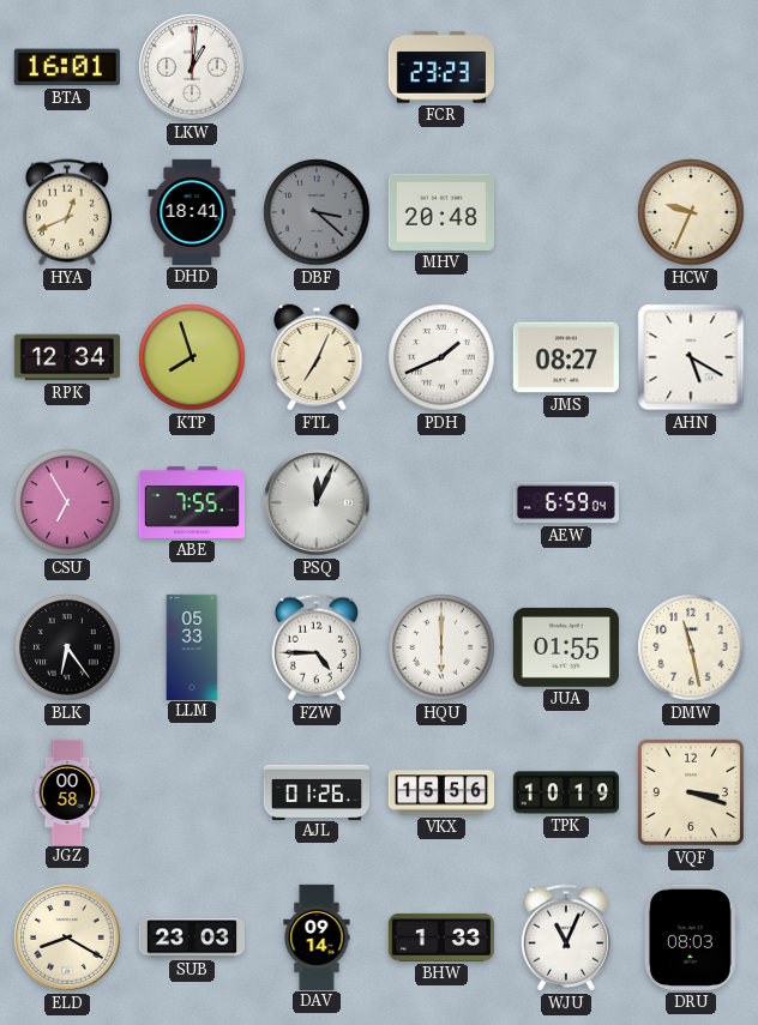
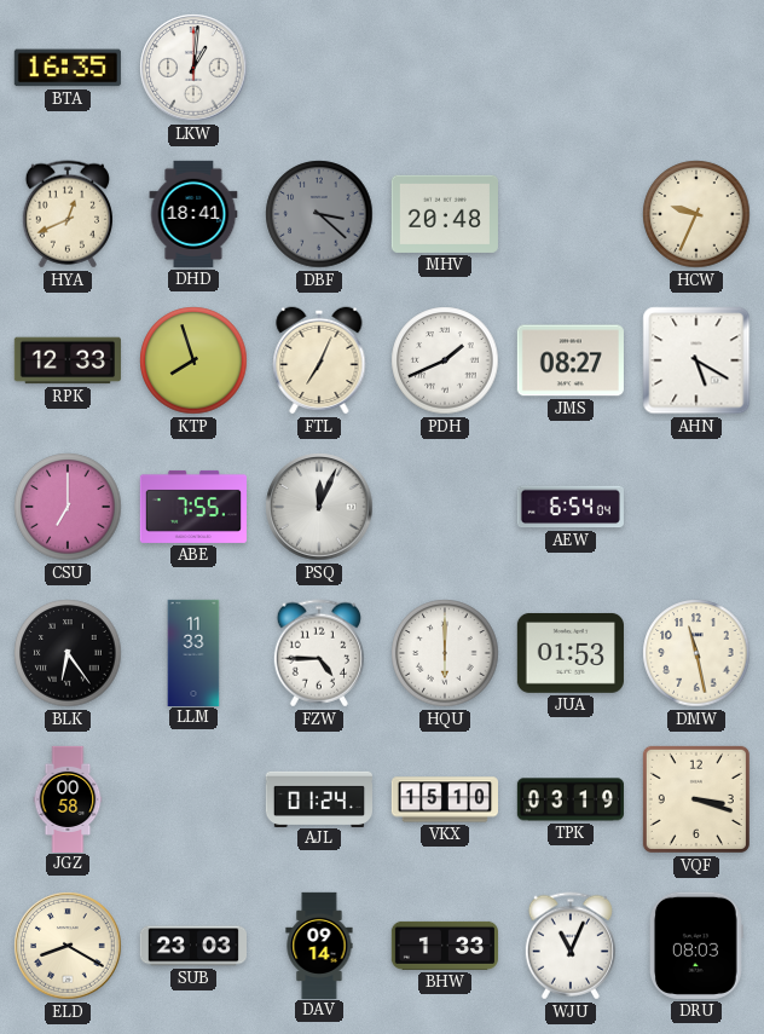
BTA: 16:01 -> 16:35
FCR: 23:23 -> none
RPK: 12:34 -> 12:33
CSU: 6:55 -> 7:00
AEW: 6:59 -> 6:54
LLM: 05:33 -> 11:33
JUA: 01:55 -> 01:53
AJL: 01:26 -> 01:24
VKX: 15:56 -> 15:10
TPK: 10:19 -> 03:19
